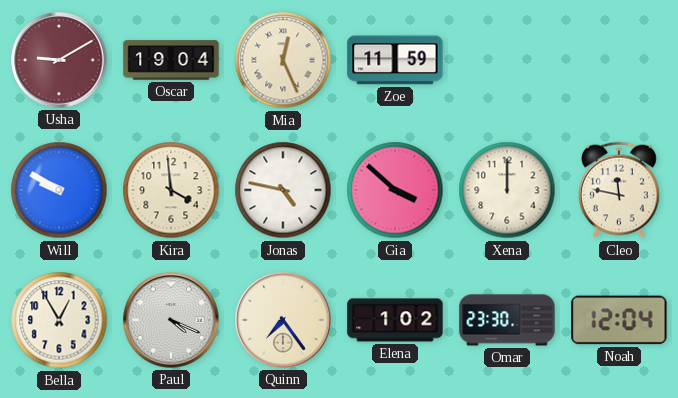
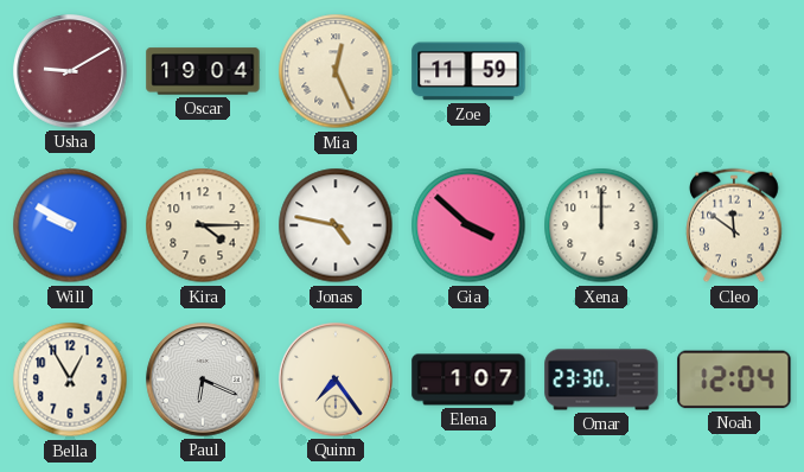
Kira: 3:59 -> 4:15
Cleo: 11:47 -> 11:51
Paul: 4:19 -> 6:19
Elena: 1:02 -> 1:07
